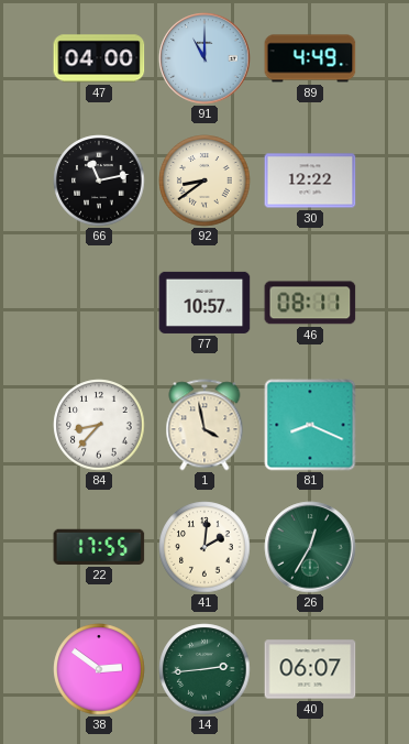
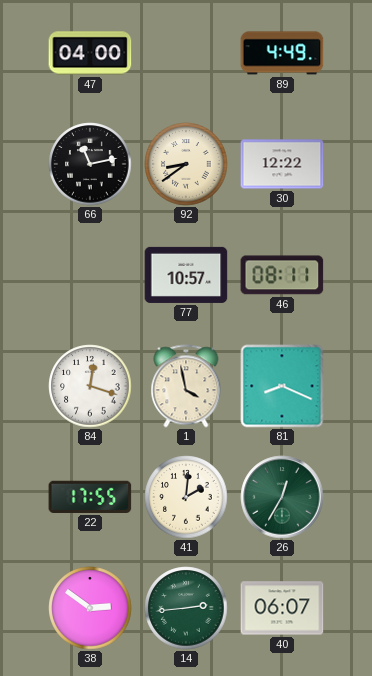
91: 11:00 -> none
84: 8:37 -> 12:18
